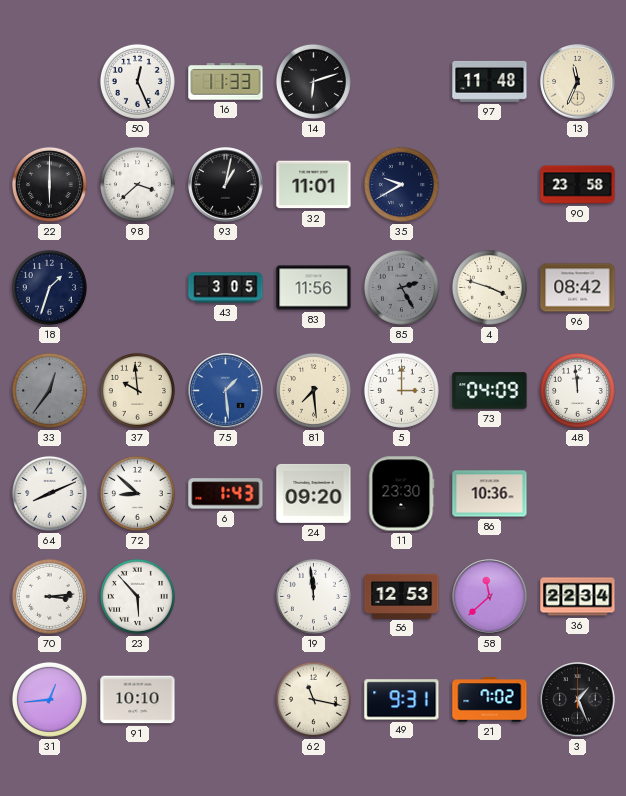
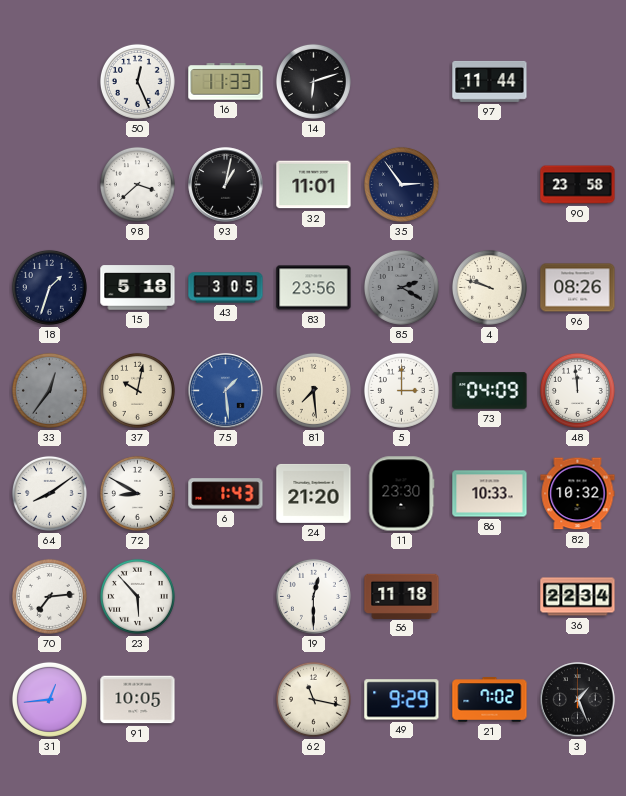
97: 11:48 -> 11:44
13: 11:34 -> none
22: 6:00 -> none
35: 9:40 -> 2:54
15: none -> 5:18
83: 11:56 -> 23:56
85: 2:25 -> 2:20
4: 3:48 -> 9:48
96: 08:42 -> 08:26
37: 9:59 -> 10:02
64: 8:11 -> 8:09
72: 8:52 -> 8:50
24: 09:20 -> 21:20
86: 10:36 -> 10:33
82: none -> 10:32
70: 3:14 -> 7:14
19: 11:59 -> 12:30
56: 12:53 -> 11:18
58: 11:38 -> none
91: 10:10 -> 10:05
49: 9:31 -> 9:29
